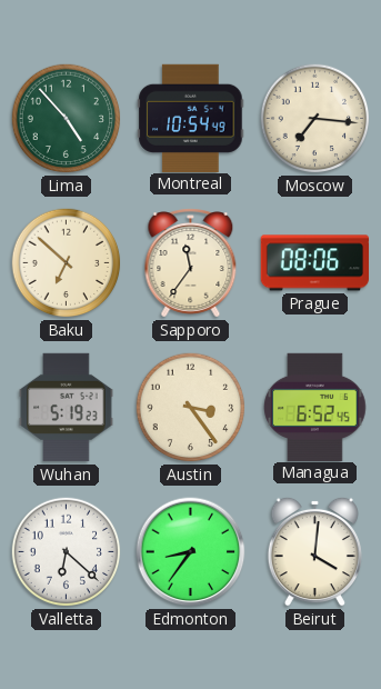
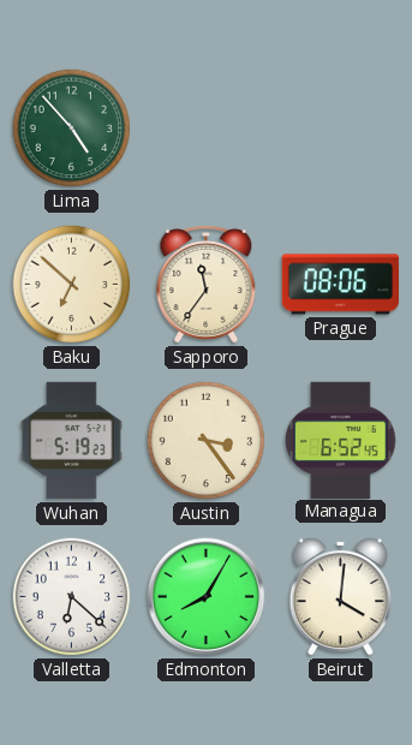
Montreal: 10:54 -> none
Moscow: 7:16 -> none
Edmonton: 8:36 -> 8:05
